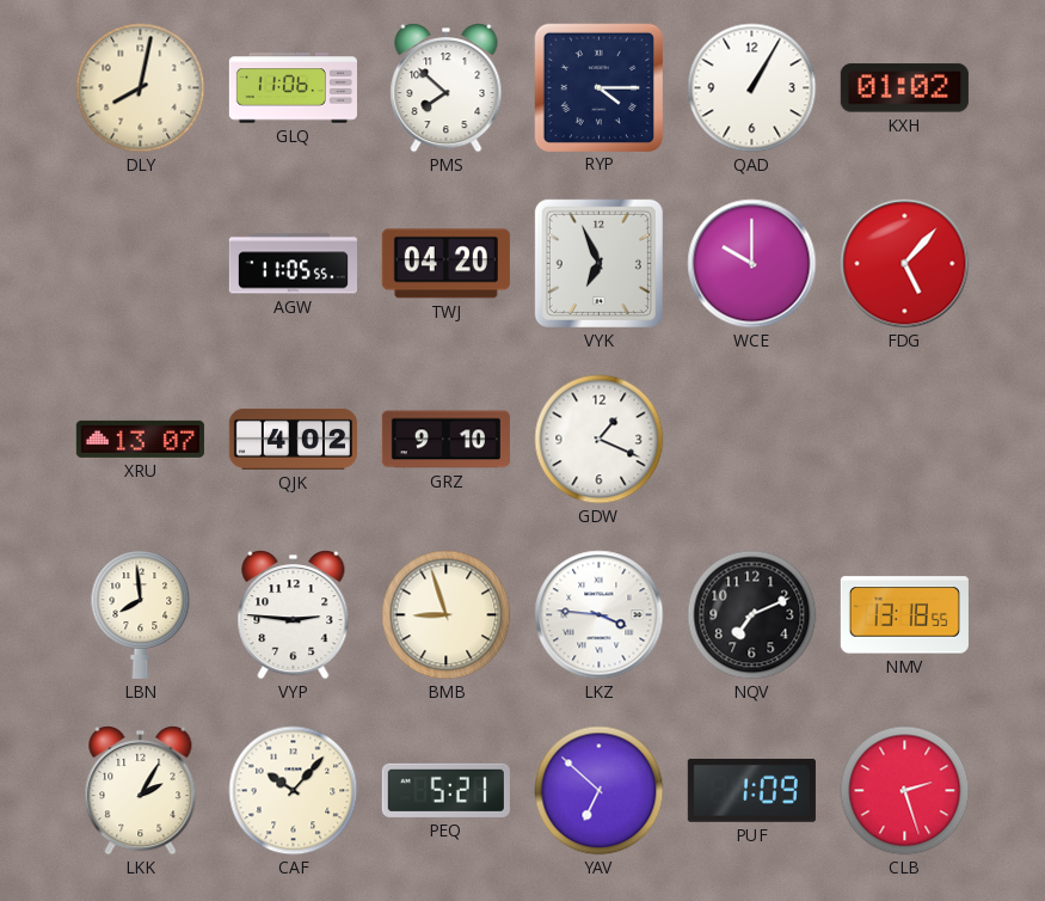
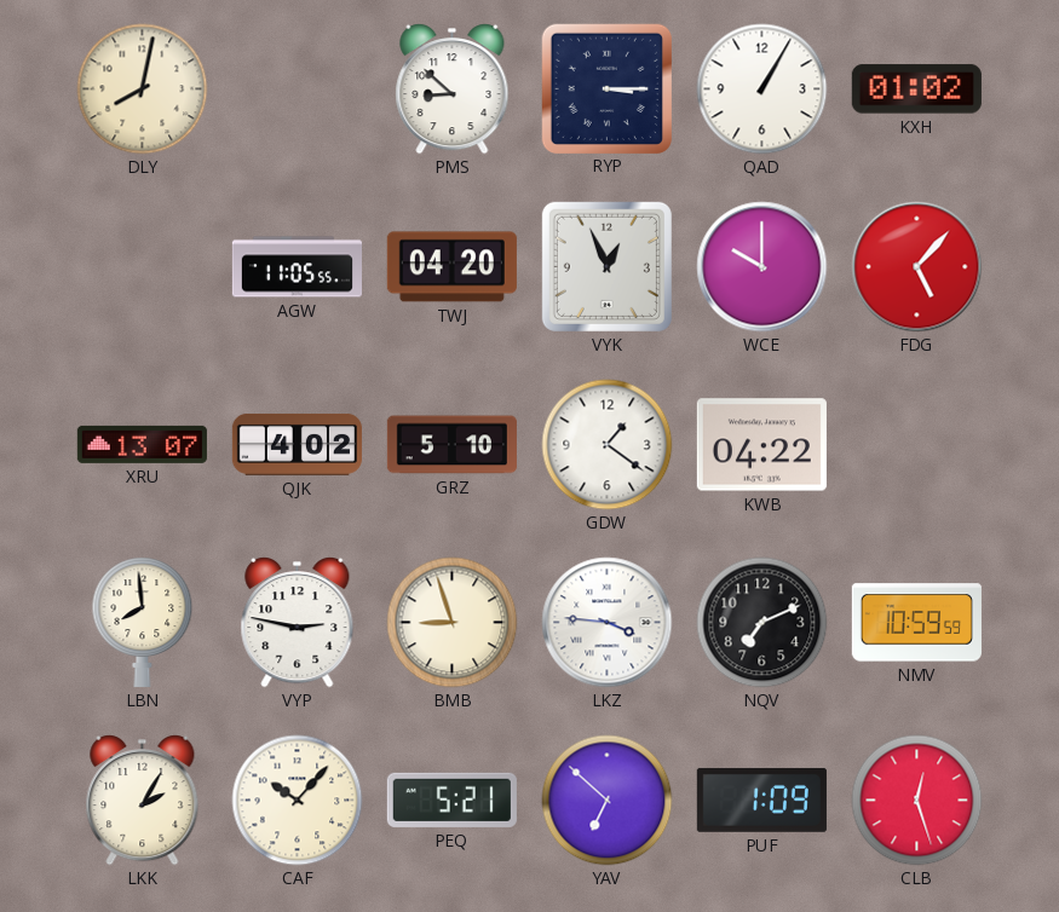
GLQ: 11:06 -> none
PMS: 7:52 -> 8:52
RYP: 4:15 -> 3:15
VYK: 6:56 -> 12:56
GRZ: 9:10 -> 5:10
GDW: 1:19 -> 1:21
KWB: none -> 04:22
VYP: 2:46 -> 2:47
NMV: 13:18 -> 10:59
CLB: 2:27 -> 12:27
